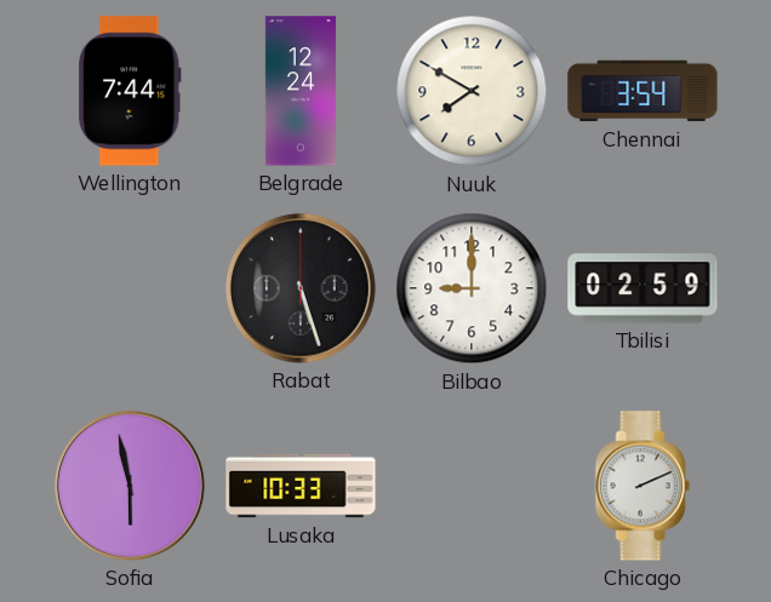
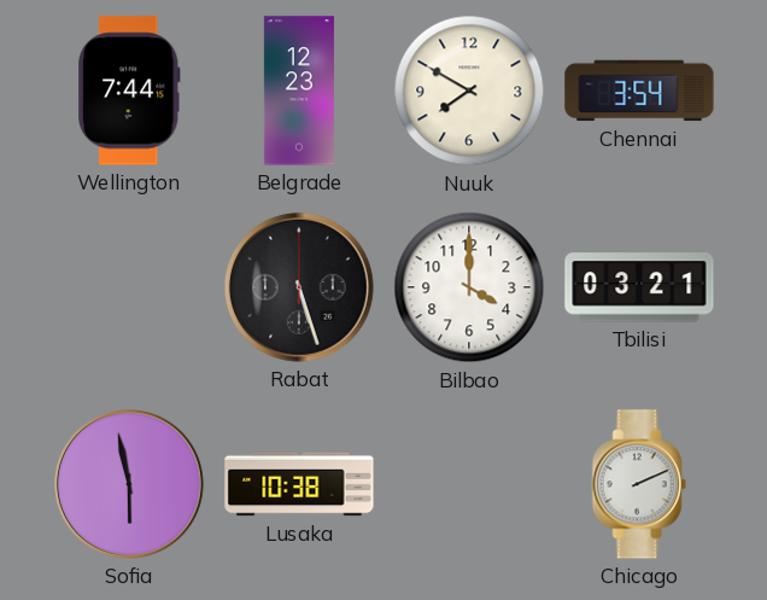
Belgrade: 12:24 -> 12:23
Bilbao: 9:00 -> 4:00
Tbilisi: 02:59 -> 03:21
Lusaka: 10:33 -> 10:38
